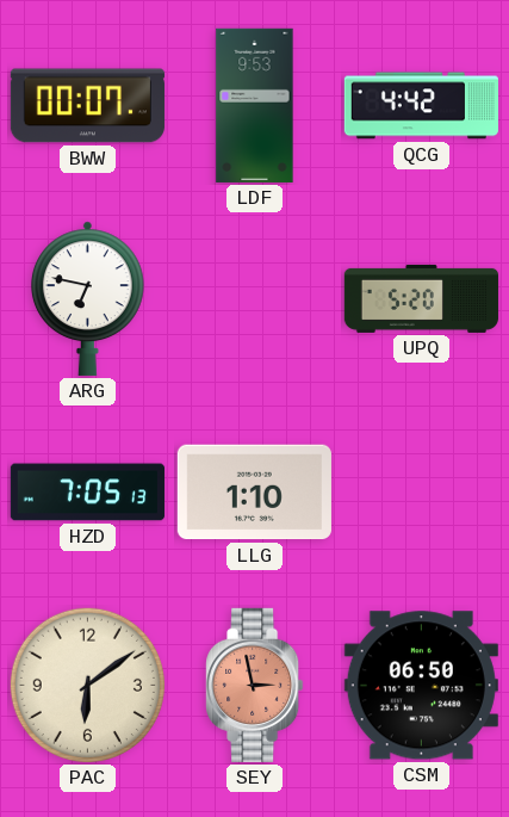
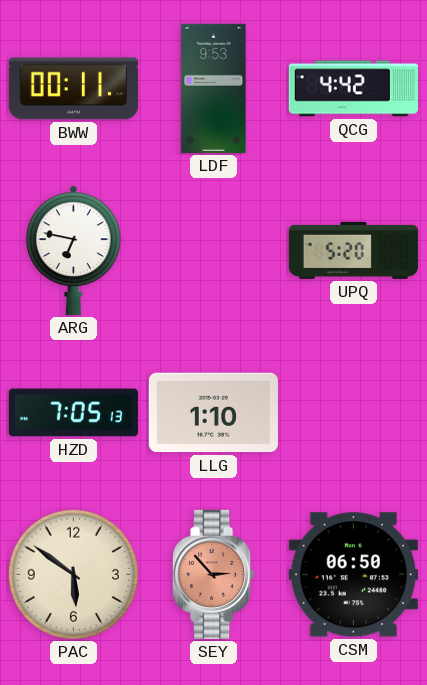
BWW: 00:07 -> 00:11
PAC: 6:09 -> 5:51
SEY: 2:58 -> 2:53
